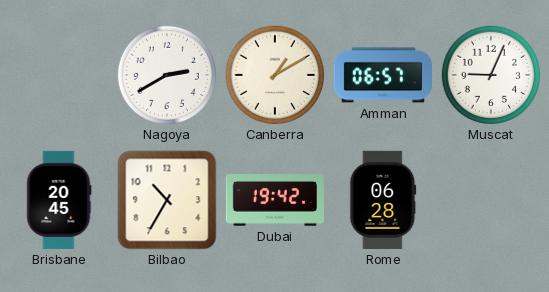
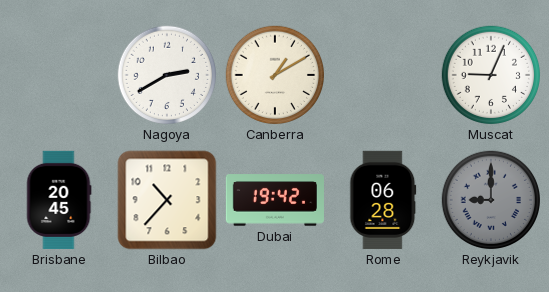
Amman: 06:57 -> none
Bilbao: 10:35 -> 10:37
Reykjavik: none -> 9:00
